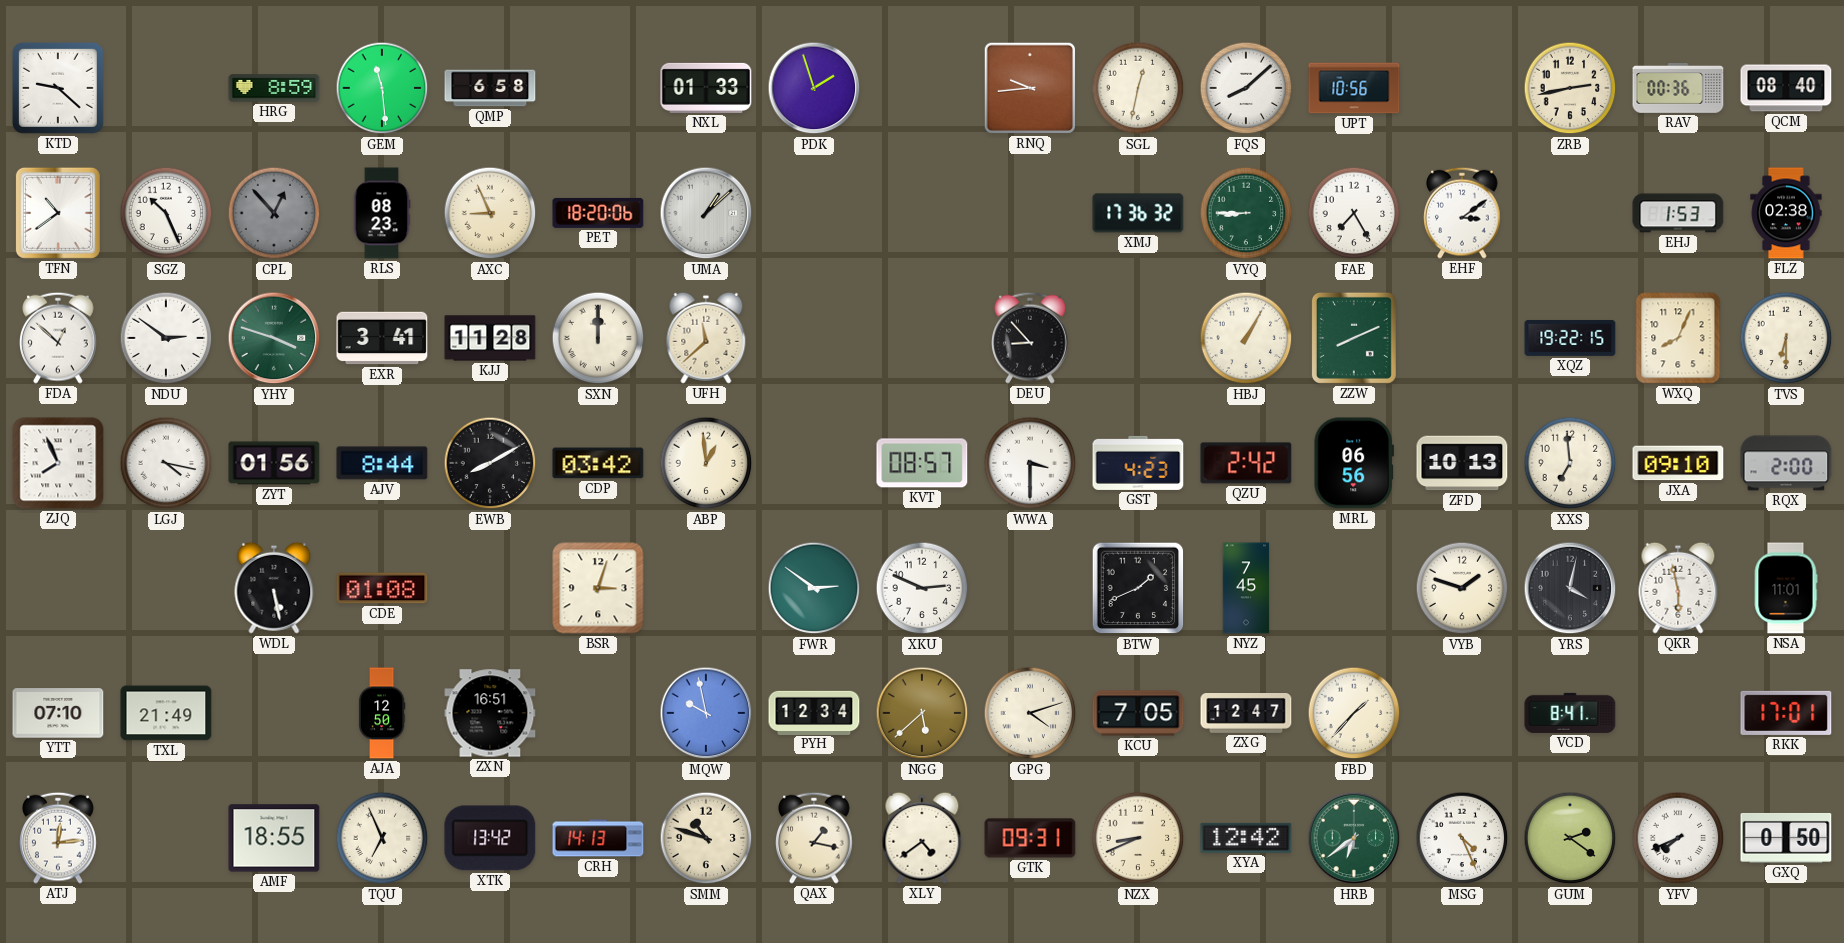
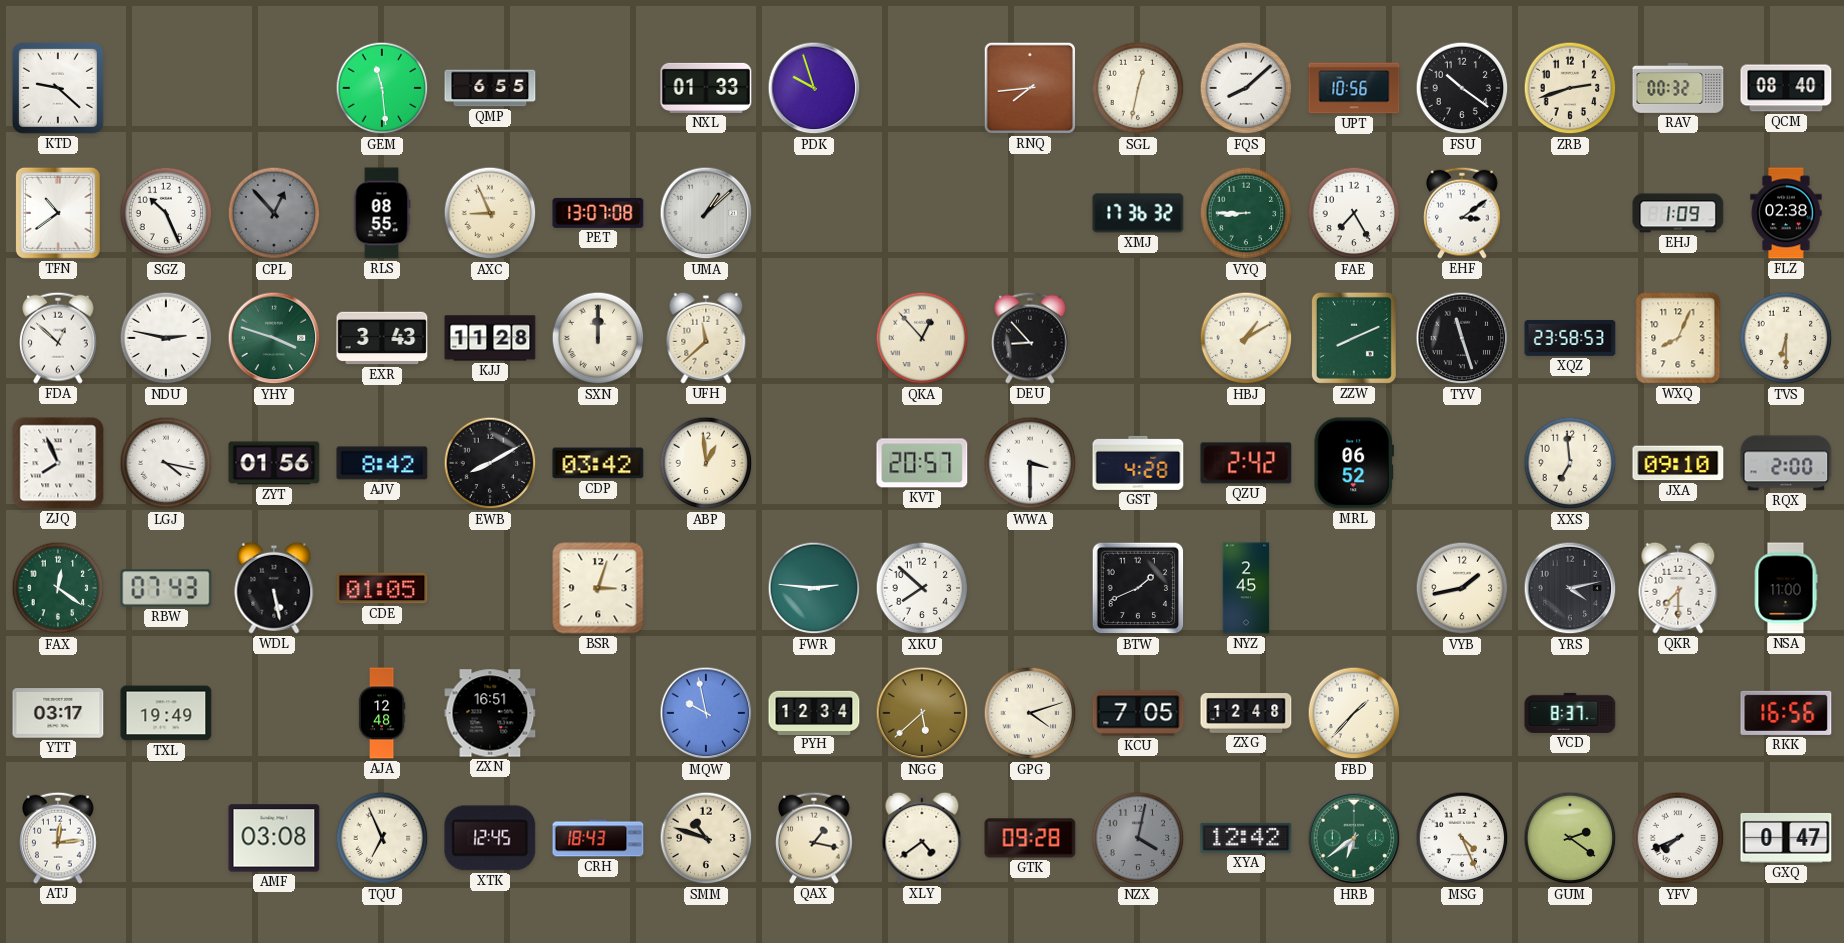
HRG: 8:59 -> none
QMP: 6:58 -> 6:55
PDK: 1:57 -> 9:57
RNQ: 9:44 -> 7:44
FSU: none -> 10:21
ZRB: 2:43 -> 2:42
RAV: 00:36 -> 00:32
RLS: 08:23 -> 08:55
PET: 18:20 -> 13:07
EHJ: 1:53 -> 1:09
NDU: 2:51 -> 2:47
EXR: 3:41 -> 3:43
QKA: none -> 12:53
HBJ: 1:05 -> 1:10
TYV: none -> 11:27
XQZ: 19:22 -> 23:58
AJV: 8:44 -> 8:42
KVT: 08:57 -> 20:57
GST: 4:23 -> 4:28
MRL: 06:56 -> 06:52
ZFD: 10:13 -> none
FAX: none -> 12:21
RBW: none -> 07:43
CDE: 01:08 -> 01:05
FWR: 2:51 -> 2:46
XKU: 2:49 -> 7:52
NYZ: 7:45 -> 2:45
VYB: 1:48 -> 1:43
YRS: 4:02 -> 4:13
QKR: 5:58 -> 7:30
NSA: 11:01 -> 11:00
YTT: 07:10 -> 03:17
TXL: 21:49 -> 19:49
AJA: 12:50 -> 12:48
ZXG: 12:47 -> 12:48
VCD: 8:41 -> 8:37
RKK: 17:01 -> 16:56
AMF: 18:55 -> 03:08
XTK: 13:42 -> 12:45
CRH: 14:13 -> 18:43
GTK: 09:31 -> 09:28
NZX: 8:41 -> 4:02
NZX dial: cream -> grey
GXQ: 0:50 -> 0:47
